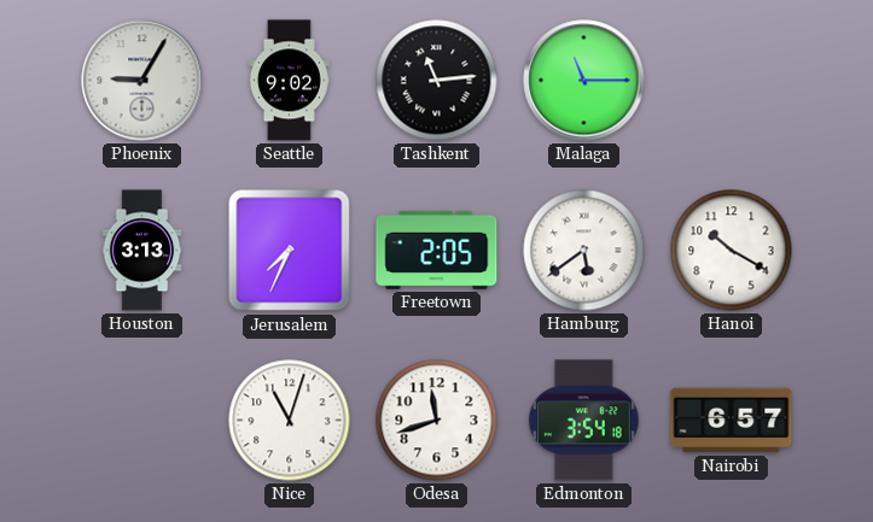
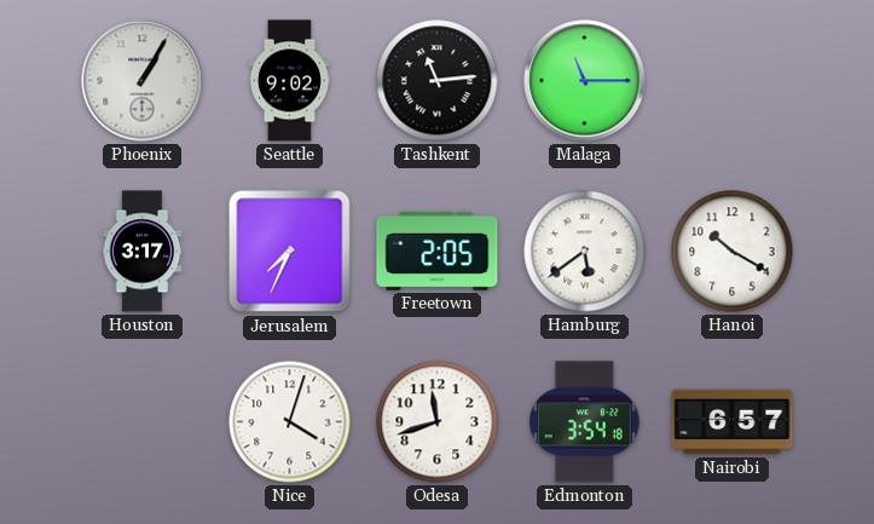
Phoenix: 9:05 -> 1:05
Houston: 3:13 -> 3:17
Nice: 11:03 -> 4:03
